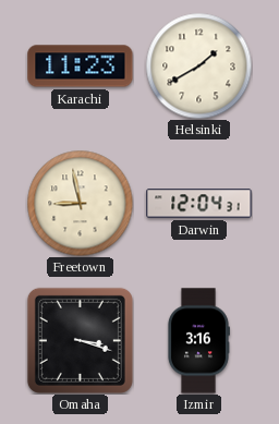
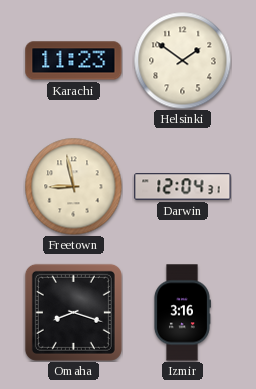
Helsinki: 1:40 -> 1:51
Omaha: 3:18 -> 8:18
